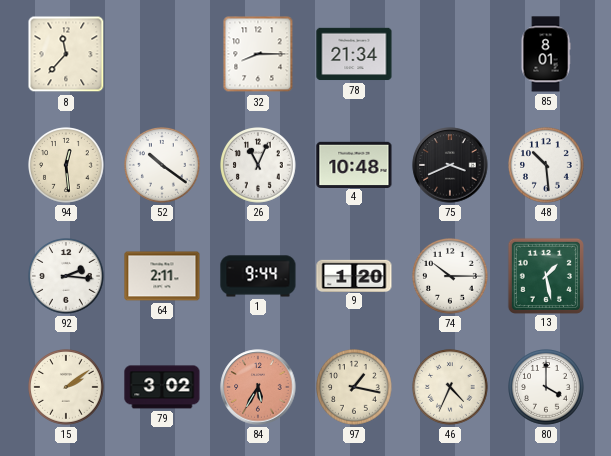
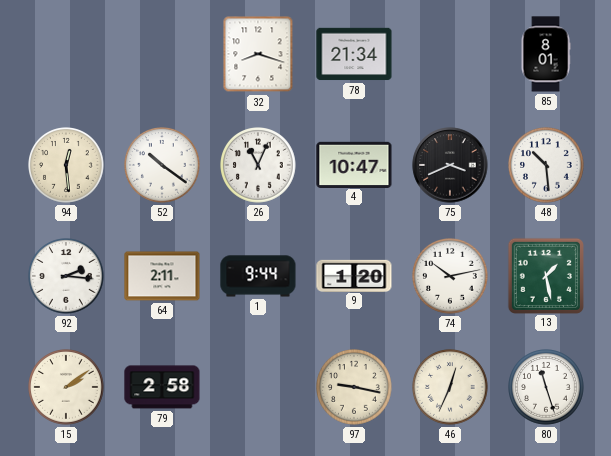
8: 11:37 -> none
32: 8:15 -> 8:18
4: 10:48 -> 10:47
74: 10:15 -> 10:13
79: 3:02 -> 2:58
84: 5:35 -> none
97: 1:17 -> 9:17
46: 4:34 -> 12:34
80: 4:00 -> 11:27
